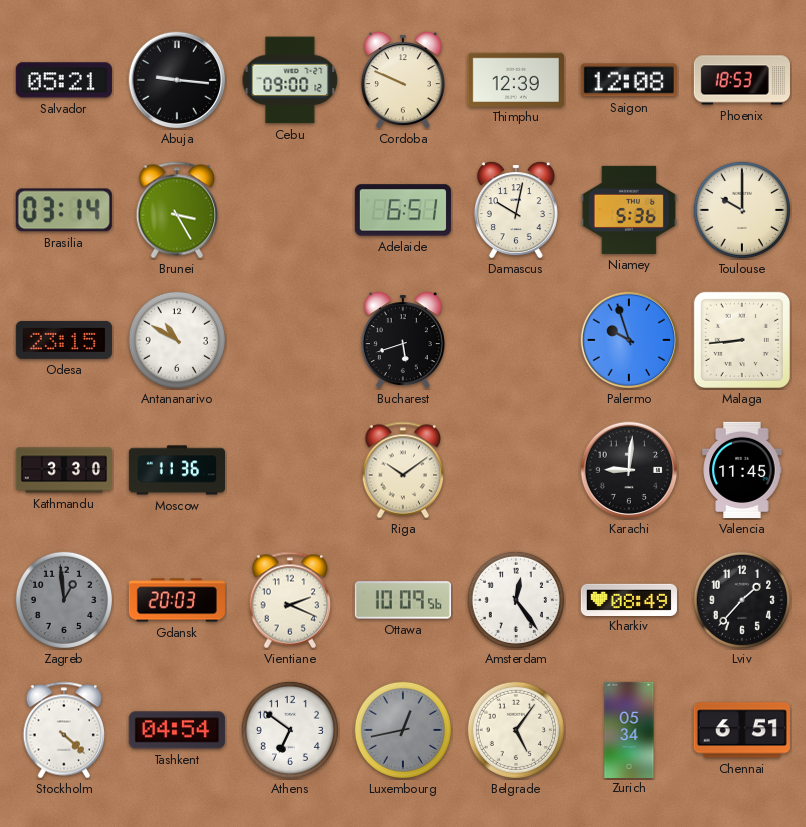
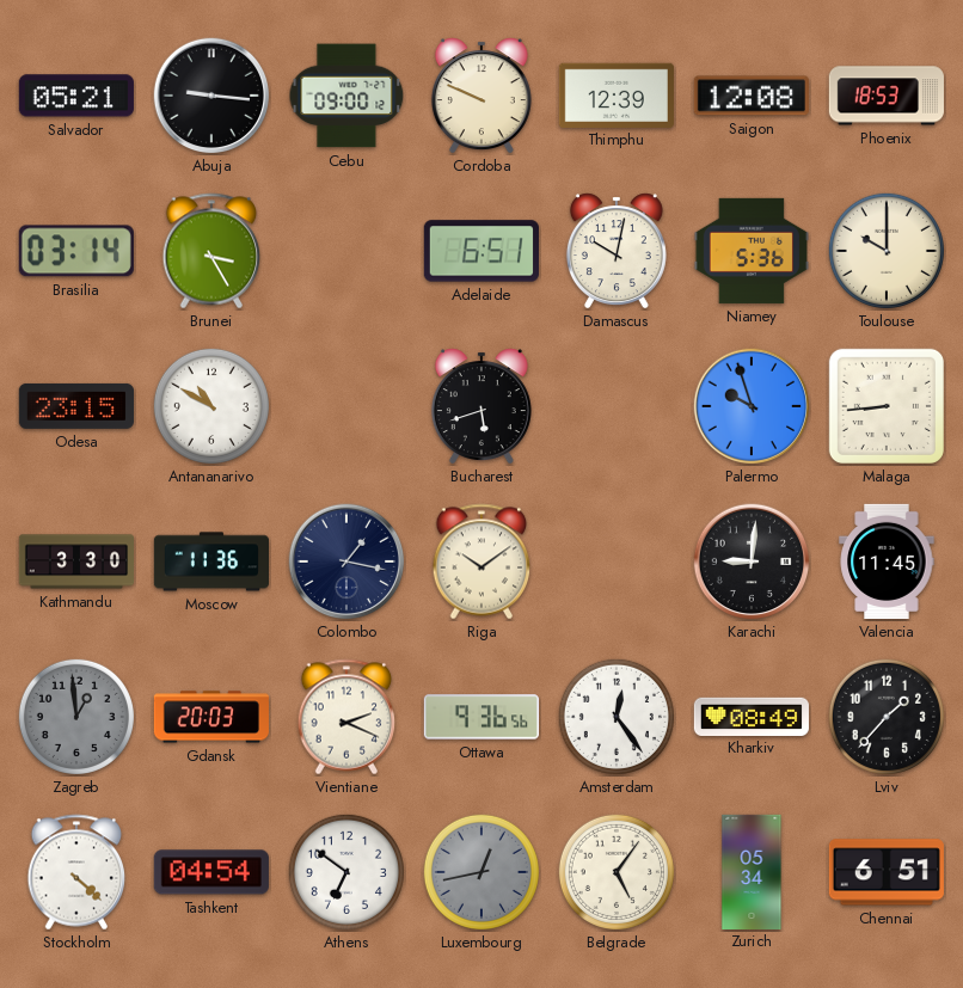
Colombo: none -> 1:17
Ottawa: 10:09 -> 9:36
